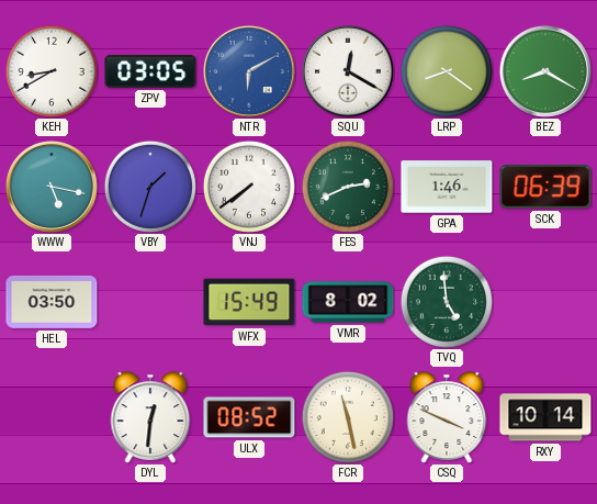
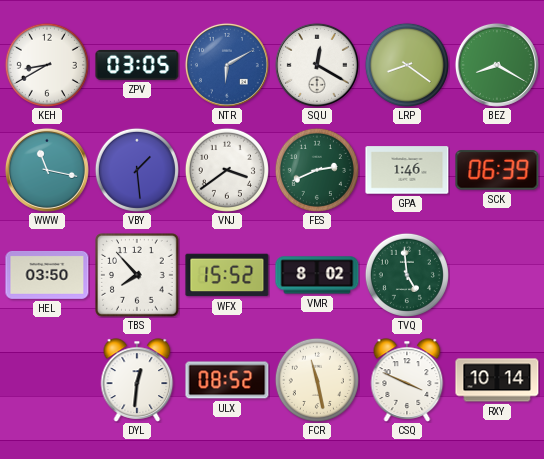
WWW: 5:17 -> 11:17
VBY: 1:33 -> 1:29
VNJ: 7:39 -> 3:39
TBS: none -> 7:53
WFX: 15:49 -> 15:52
